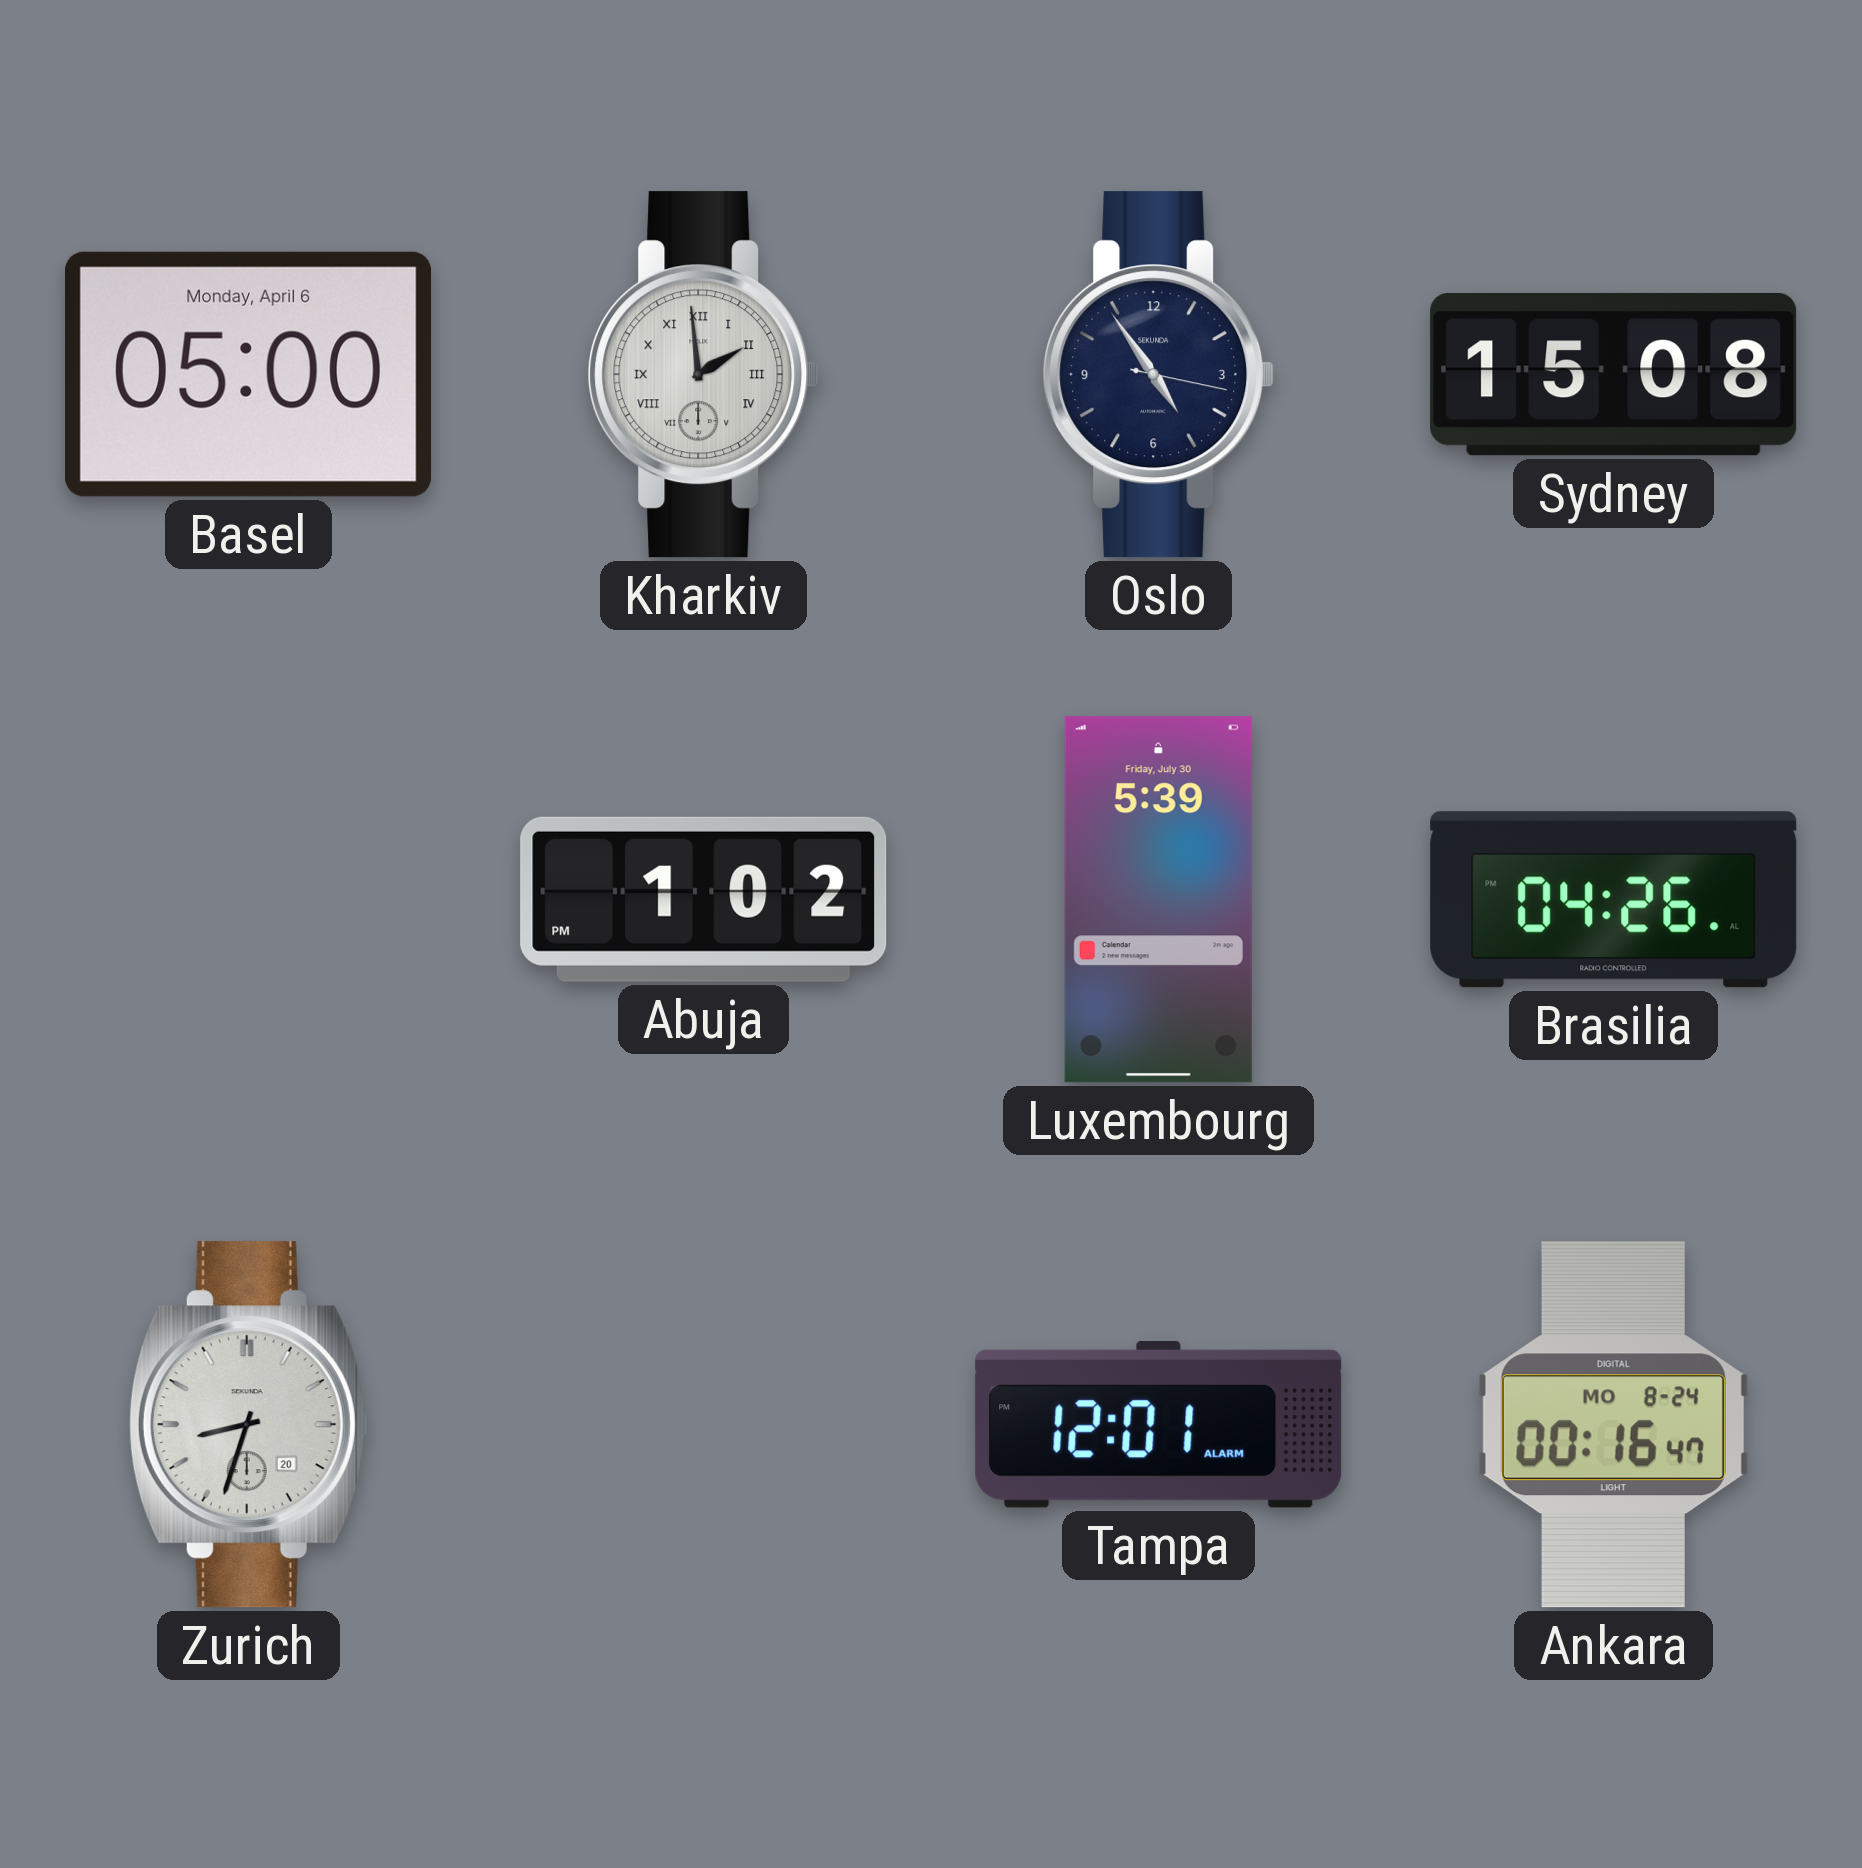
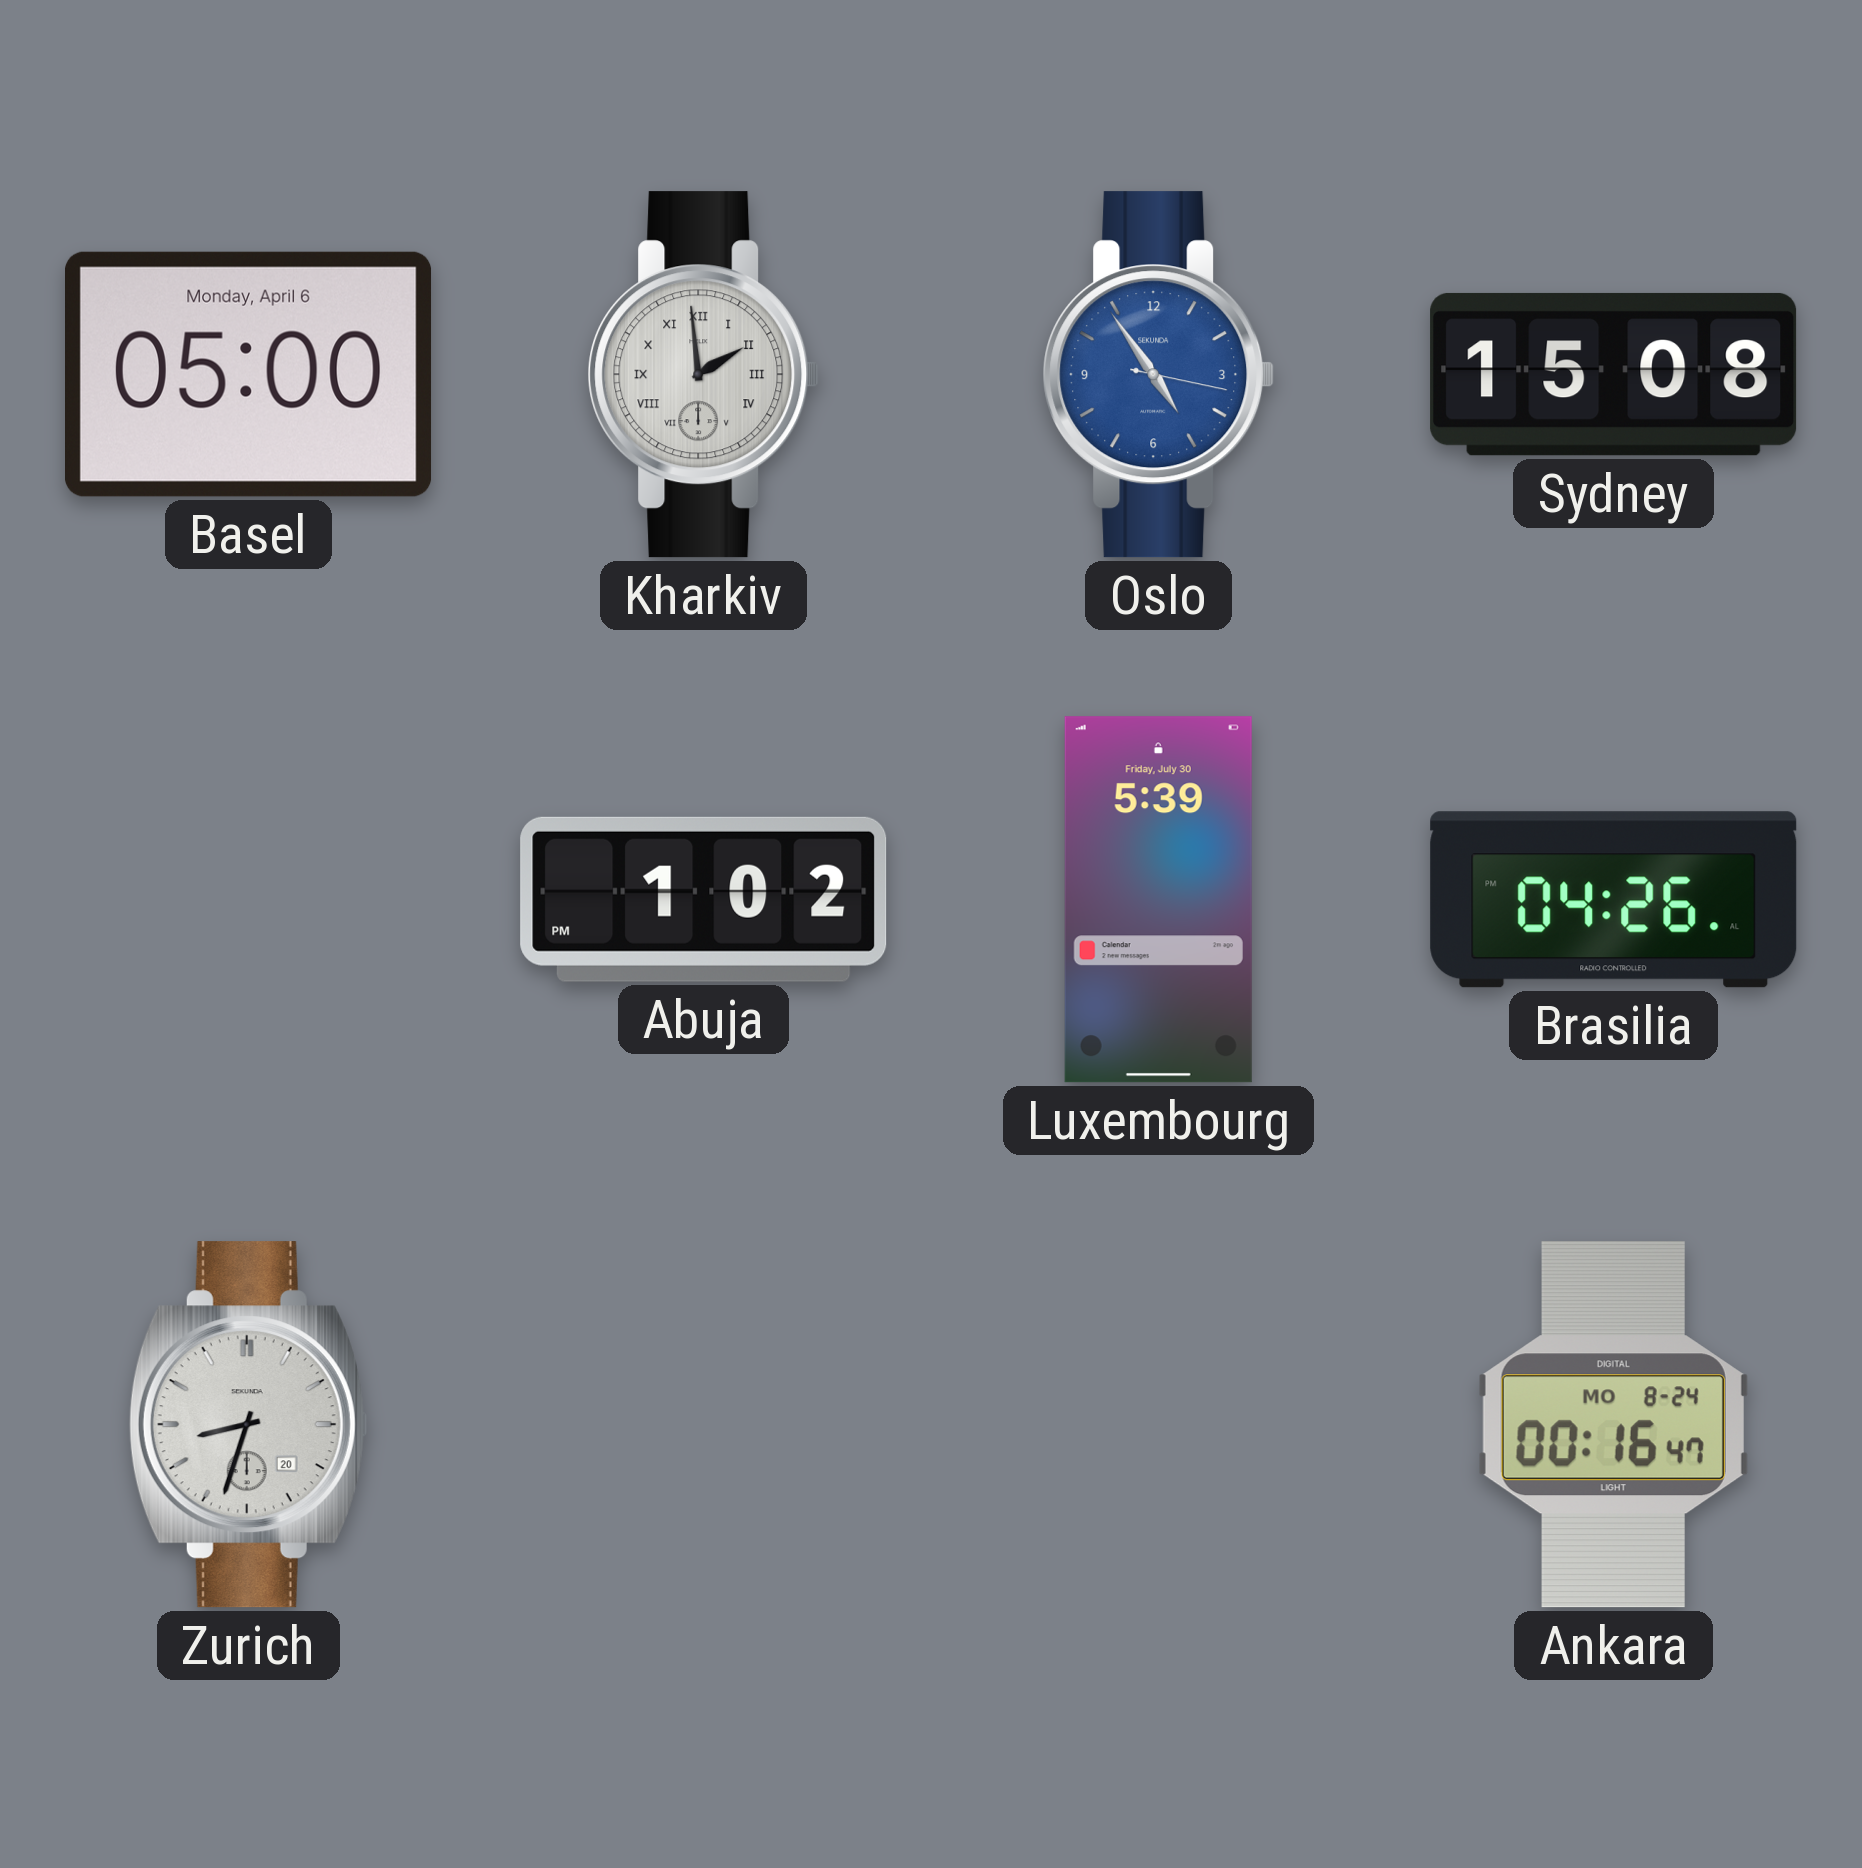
Oslo dial: navy -> blue
Tampa: 12:01 -> none
